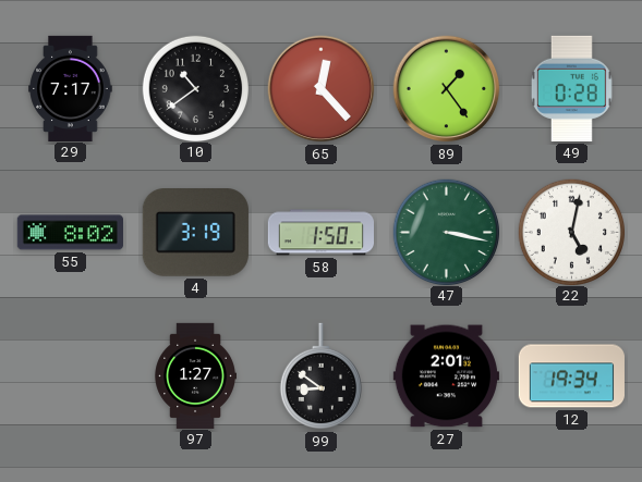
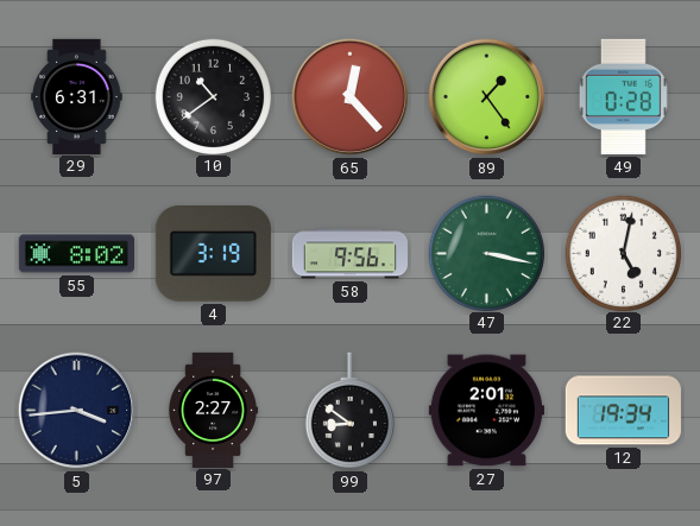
29: 7:17 -> 6:31
58: 1:50 -> 9:56
5: none -> 3:44
97: 1:27 -> 2:27
